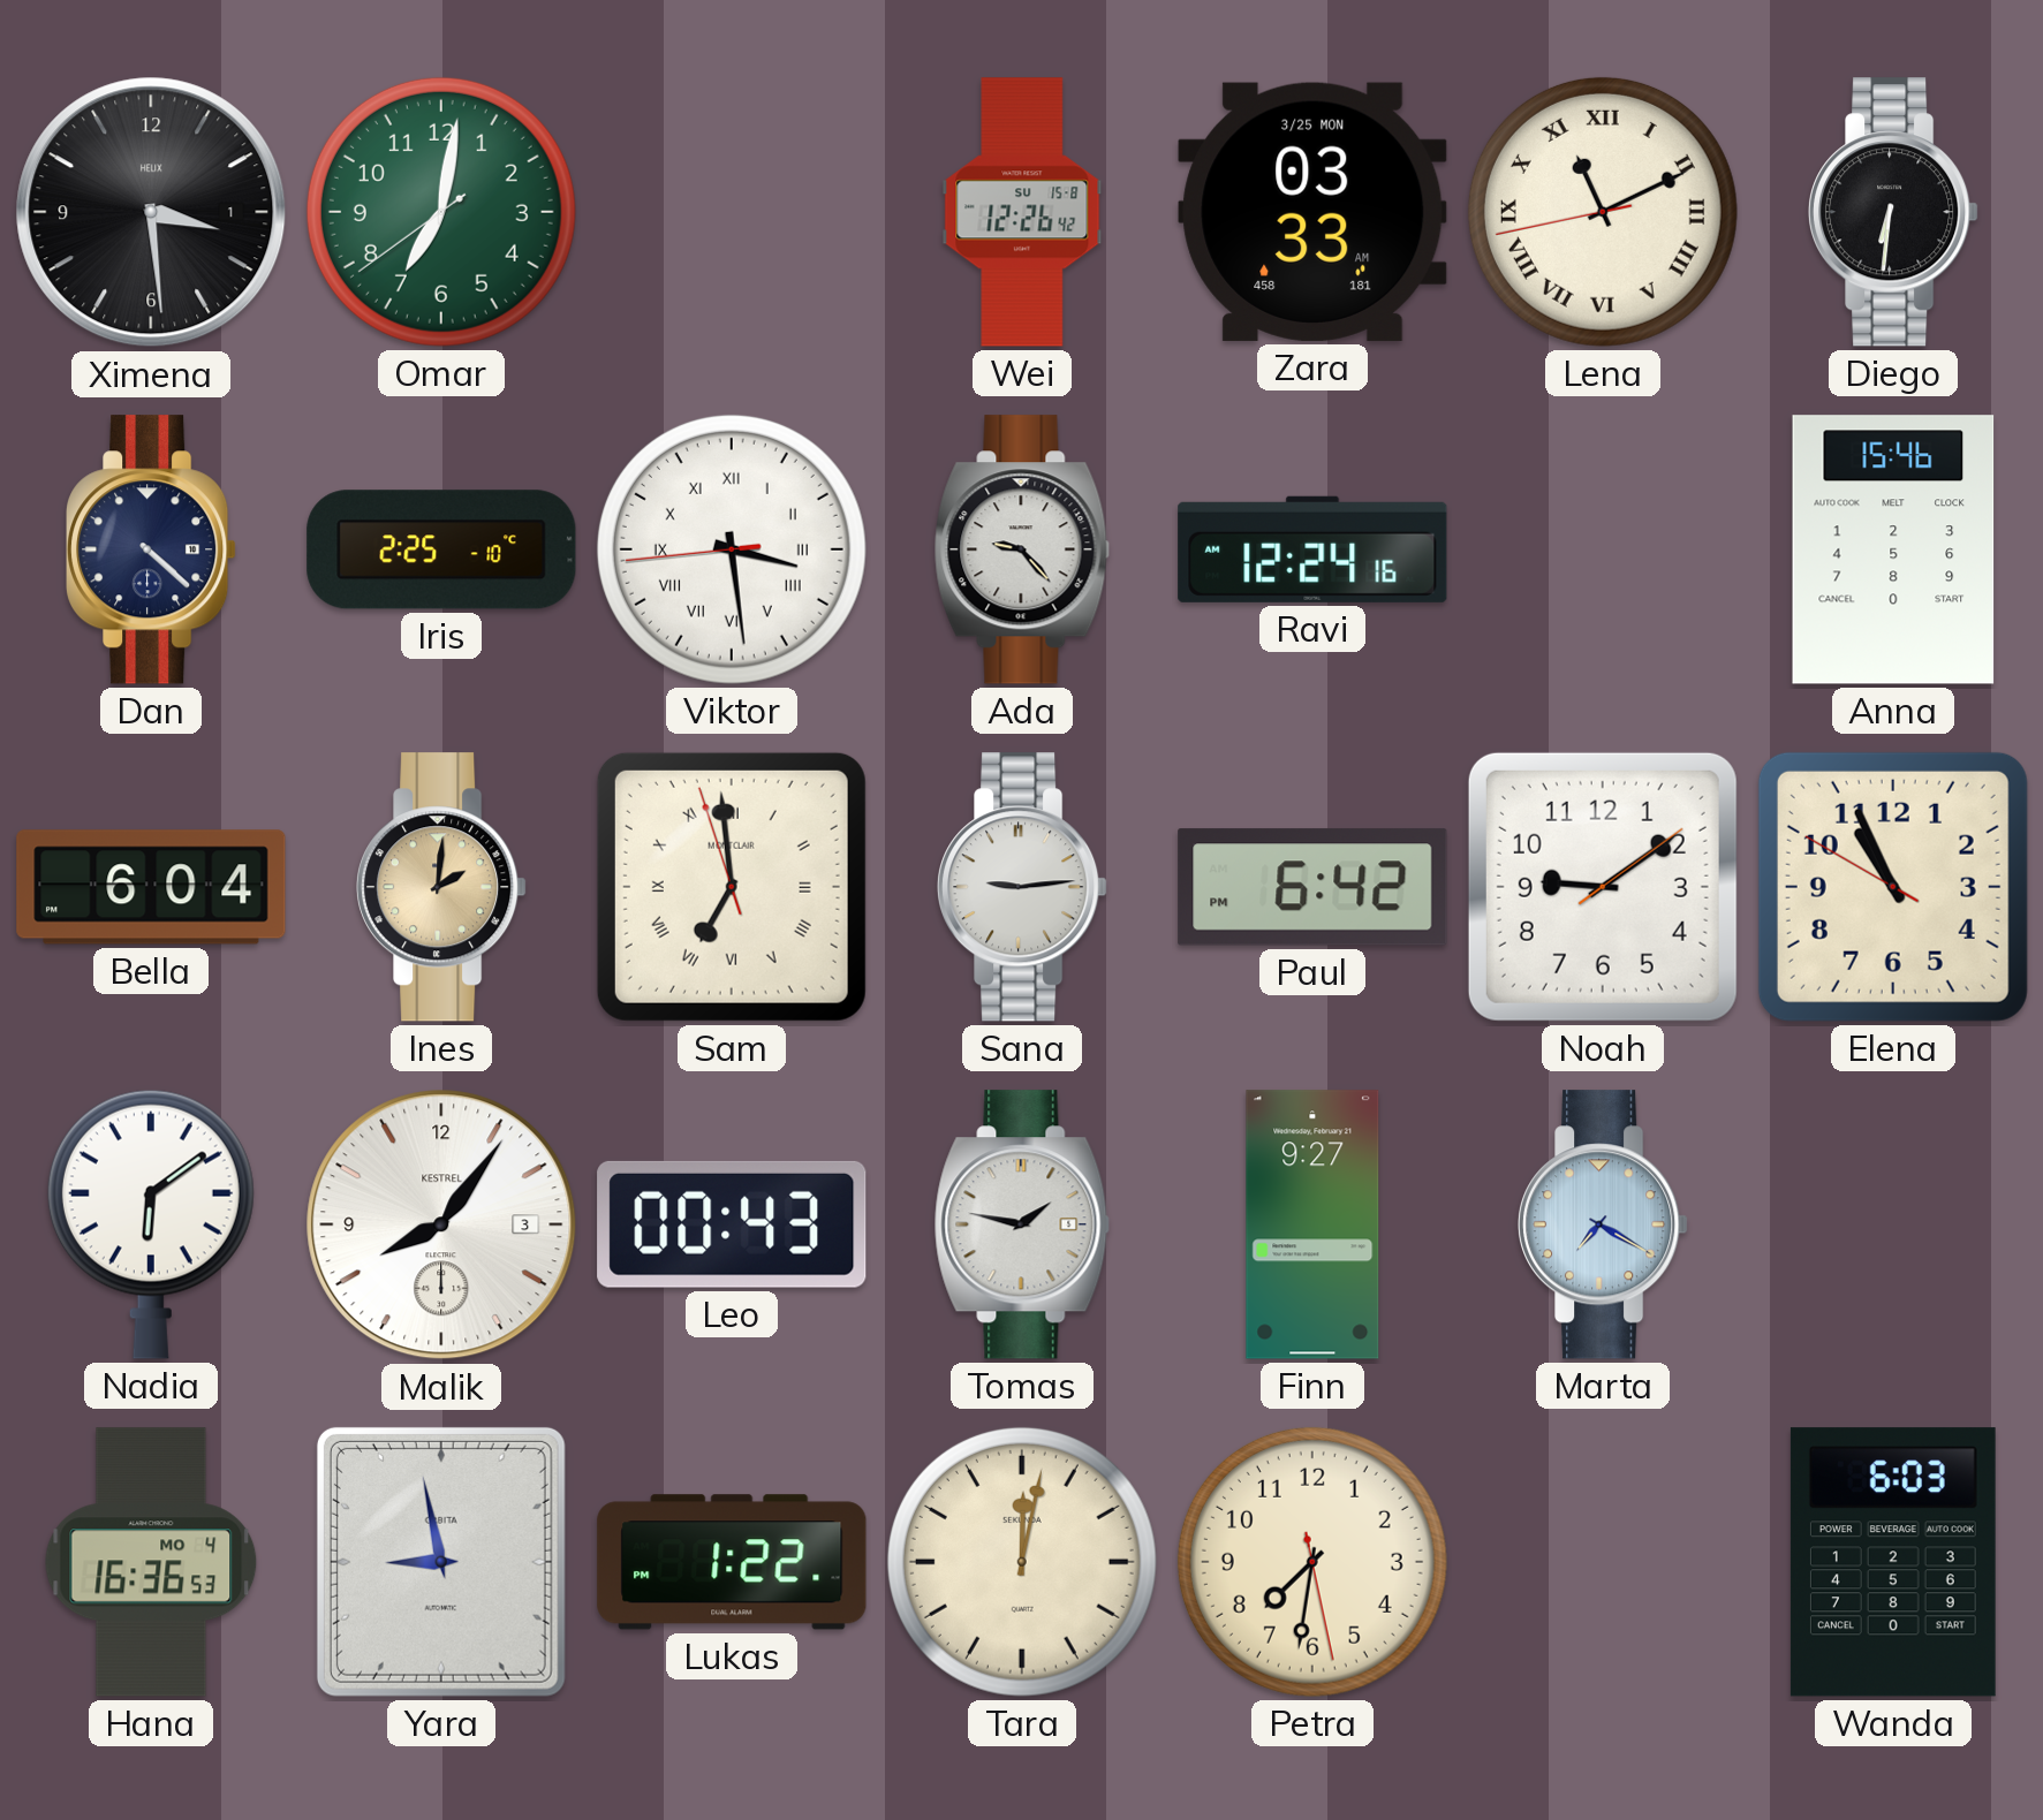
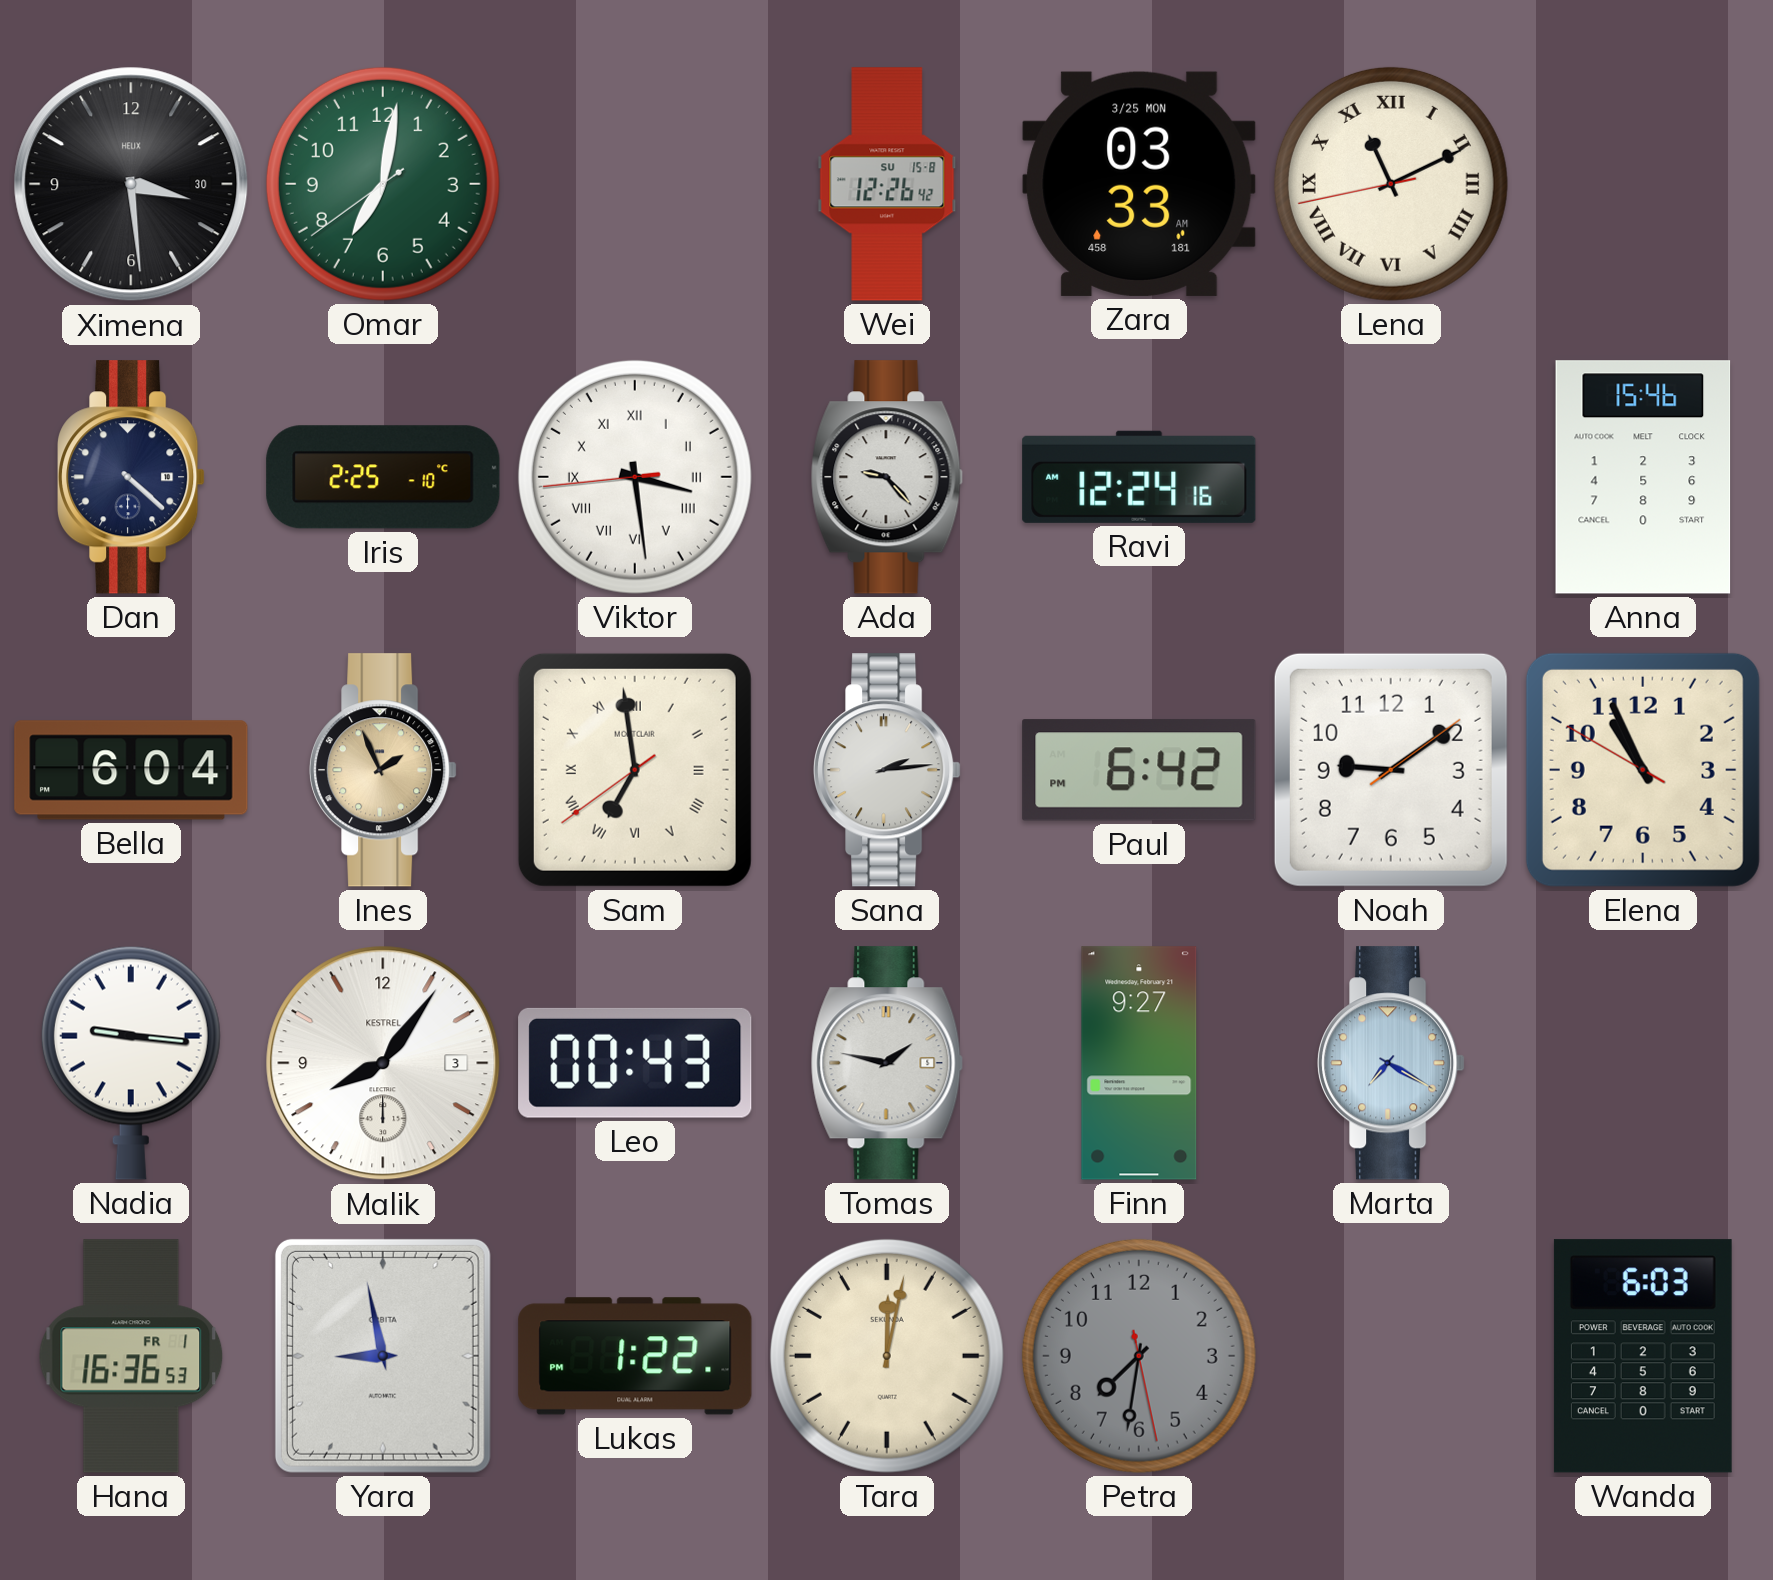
Ximena date: 1 -> 30
Diego: 6:31 -> none
Ines: 2:01 -> 1:56
Sam: 6:58:57 -> 6:58:39
Sana: 9:14 -> 2:14
Nadia: 6:09 -> 9:16
Hana date: MO 4 -> FR 1
Petra dial: cream -> grey
